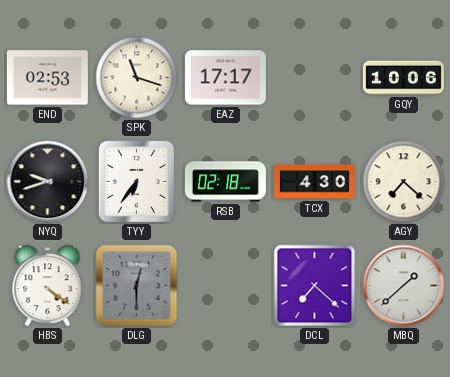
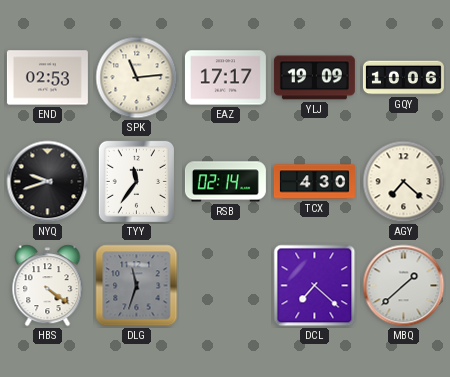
SPK: 11:18 -> 11:14
YLJ: none -> 19:09
TYY: 6:36 -> 11:36
RSB: 02:18 -> 02:14
DLG: 12:30 -> 11:33
